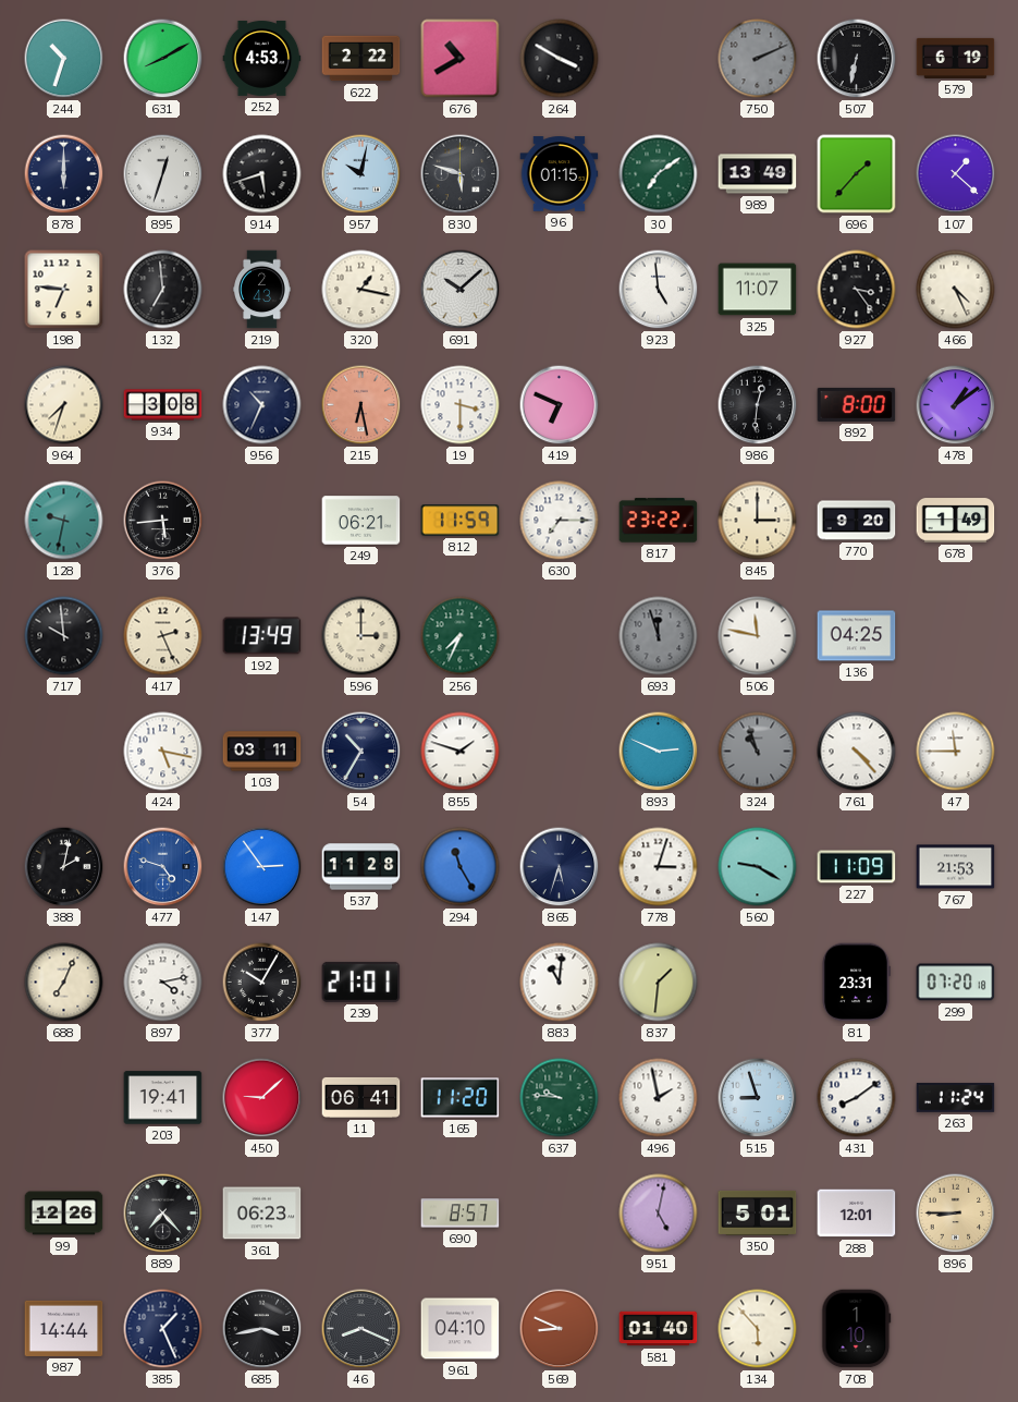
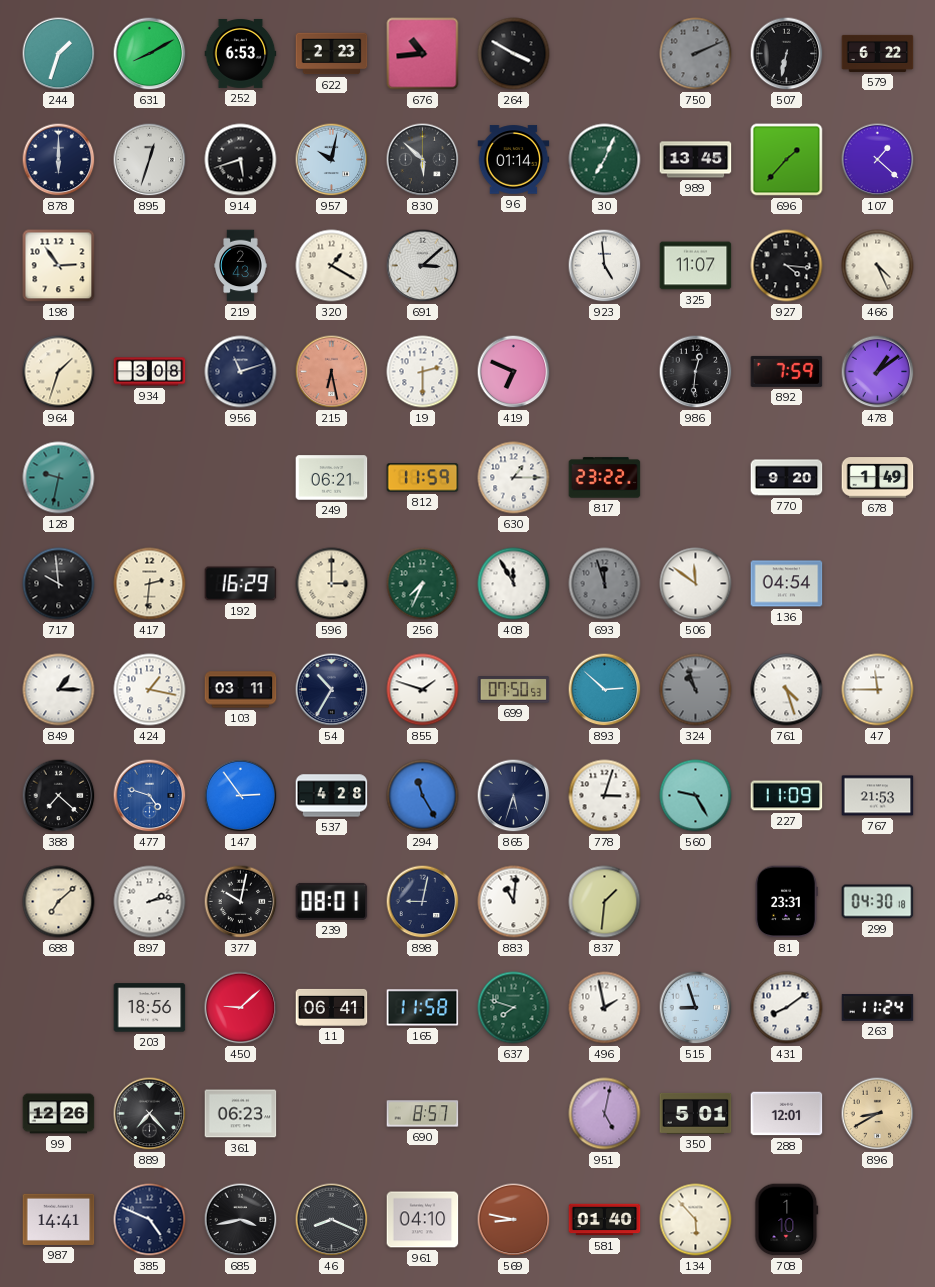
244: 10:33 -> 1:33
252: 4:53 -> 6:53
622: 2:22 -> 2:23
676: 10:40 -> 10:44
579: 6:19 -> 6:22
830: 5:48 -> 5:52
96: 01:15 -> 01:14
30: 7:09 -> 7:04
989: 13:49 -> 13:45
198: 6:46 -> 2:54
132: 6:59 -> none
320: 1:17 -> 1:20
691: 10:08 -> 3:08
927: 3:24 -> 4:16
964: 7:33 -> 1:33
956: 10:34 -> 11:12
19: 3:30 -> 2:30
892: 8:00 -> 7:59
376: 5:44 -> none
630: 7:15 -> 1:15
845: 3:00 -> none
417: 2:26 -> 2:31
192: 13:49 -> 16:29
408: none -> 11:55
506: 11:47 -> 11:51
136: 04:25 -> 04:54
849: none -> 1:15
424: 5:17 -> 1:17
699: none -> 07:50
893: 2:49 -> 2:52
761: 4:23 -> 4:27
388: 2:02 -> 7:22
537: 11:28 -> 4:28
560: 9:20 -> 9:25
688: 7:04 -> 7:08
897: 4:13 -> 2:13
377: 10:05 -> 10:02
239: 21:01 -> 08:01
898: none -> 9:02
299: 07:20 -> 04:30
203: 19:41 -> 18:56
165: 11:20 -> 11:58
637: 9:46 -> 7:48
896: 8:45 -> 8:40
987: 14:44 -> 14:41
385: 1:26 -> 4:49
569: 8:49 -> 8:47
